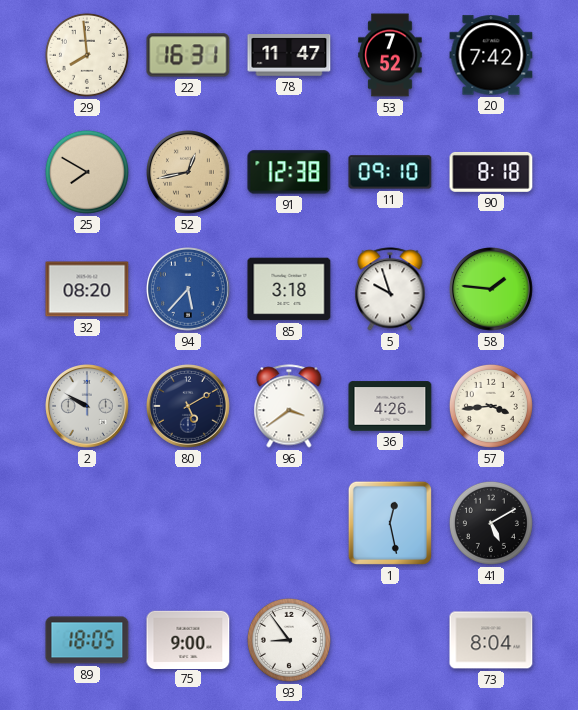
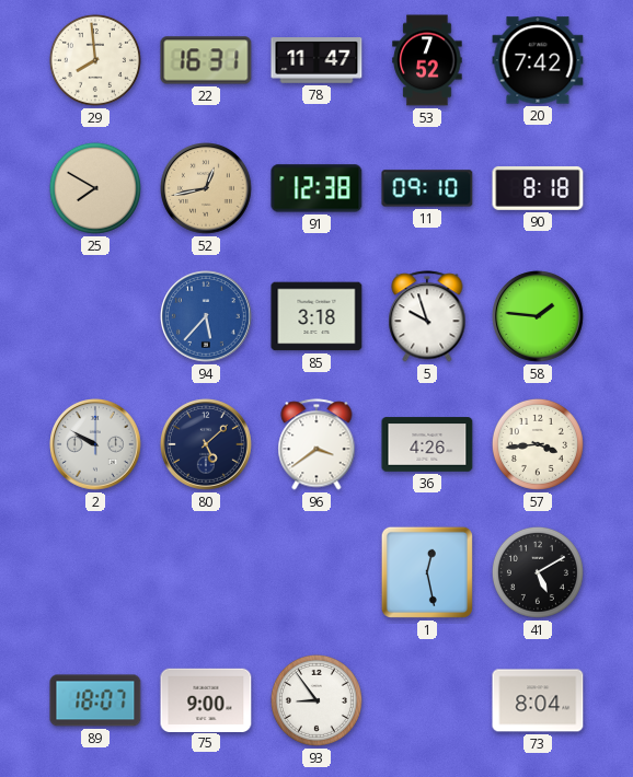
32: 08:20 -> none
80: 5:10 -> 5:08
89: 18:05 -> 18:07
